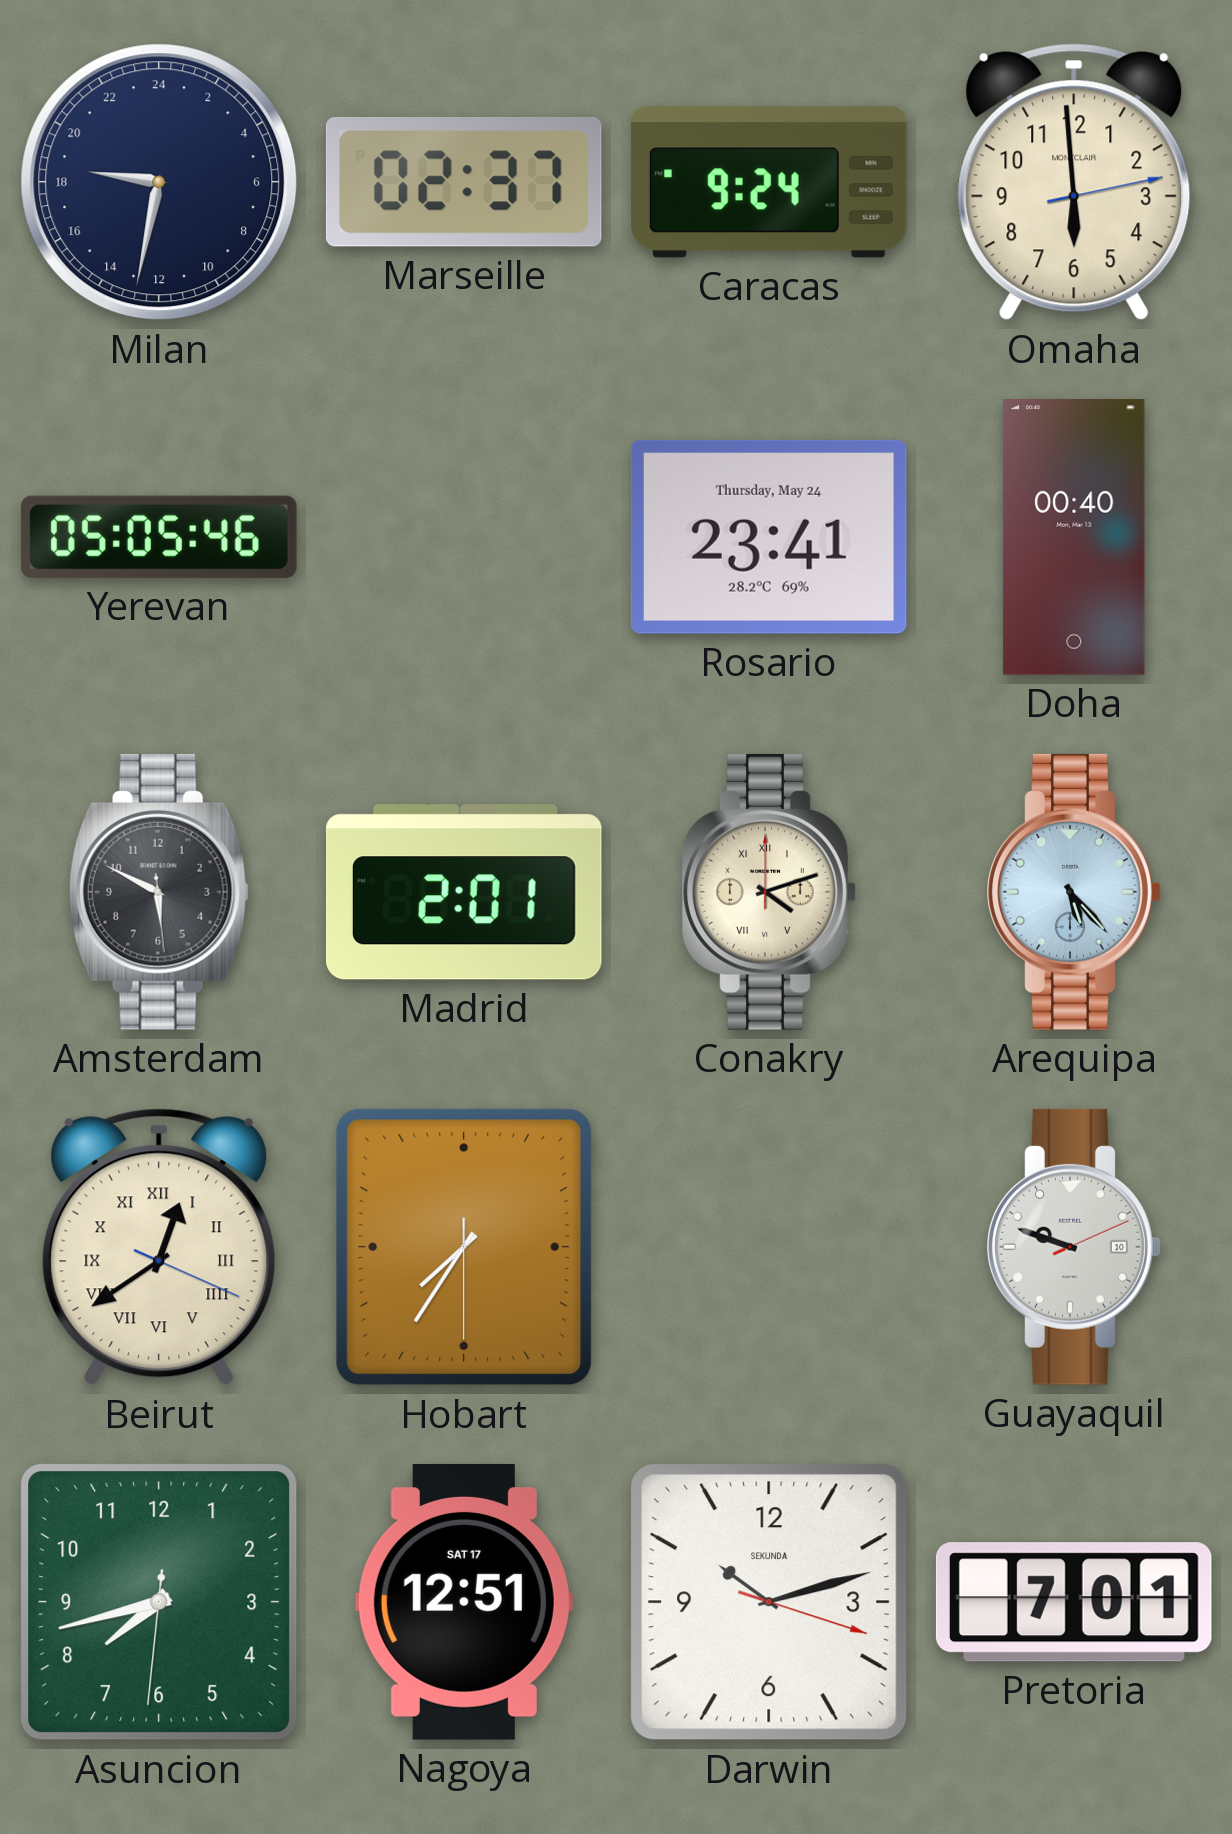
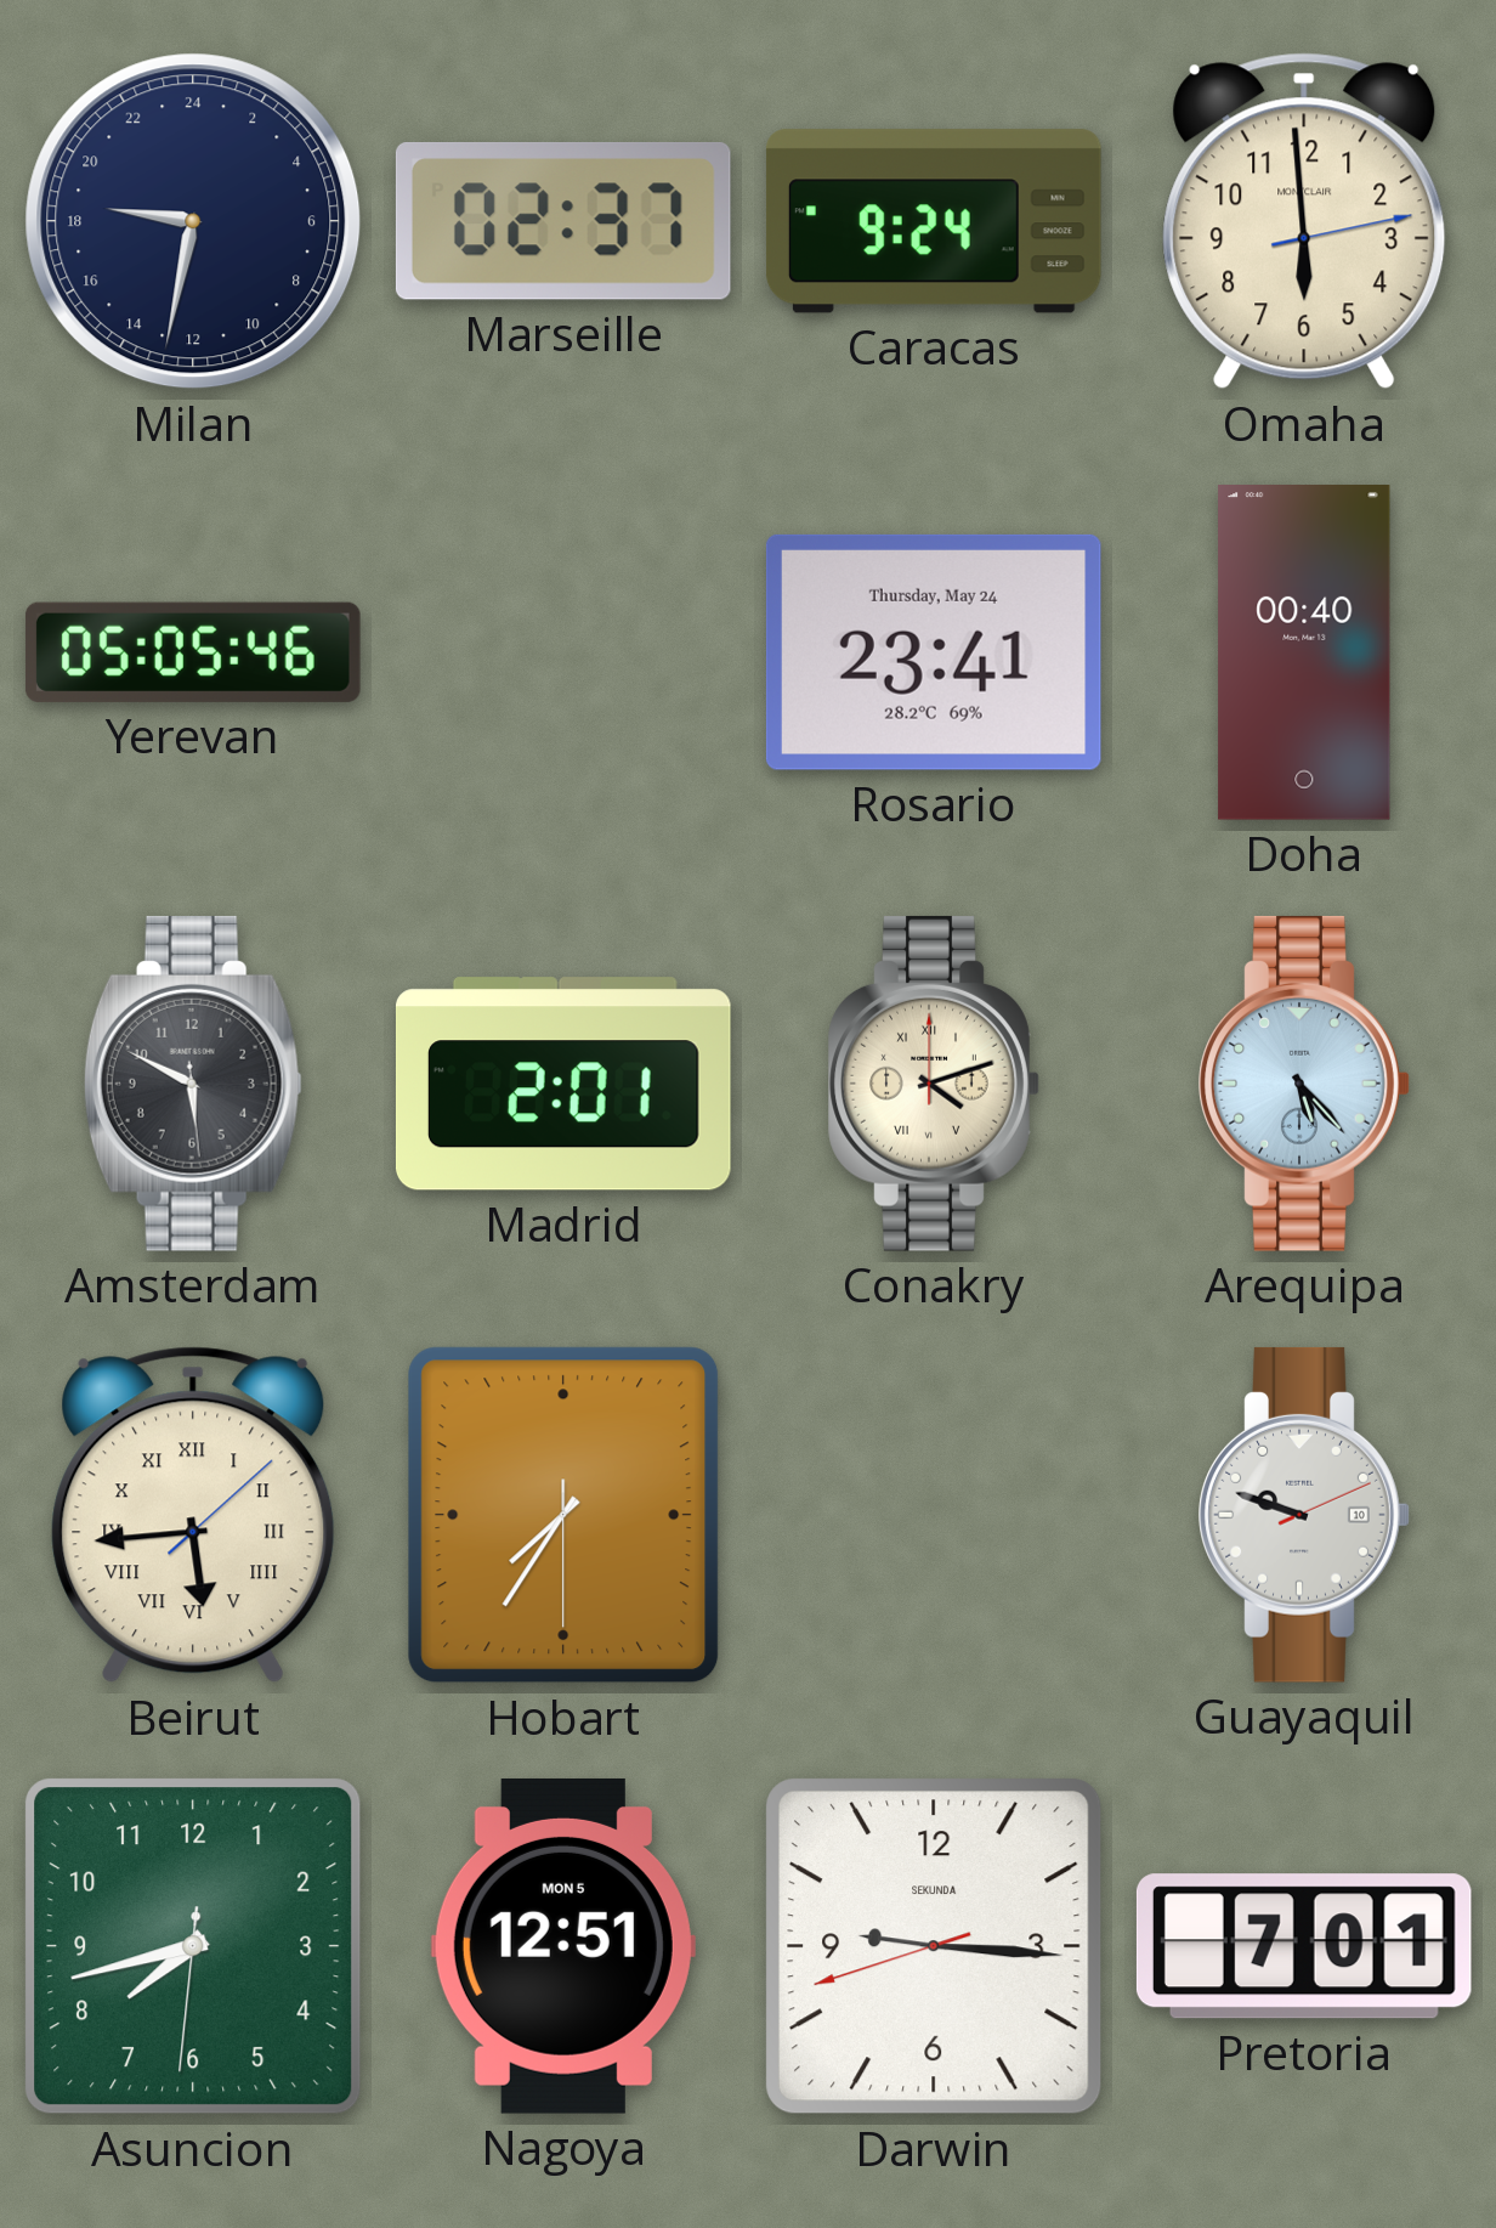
Beirut: 12:39 -> 5:44
Nagoya date: SAT 17 -> MON 5
Darwin: 10:12 -> 9:15
